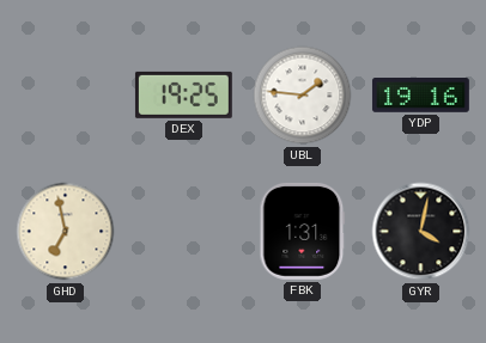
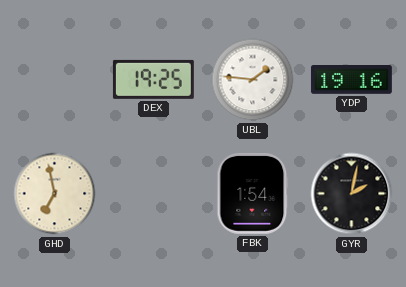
FBK: 1:31 -> 1:54
GYR: 4:02 -> 2:02
